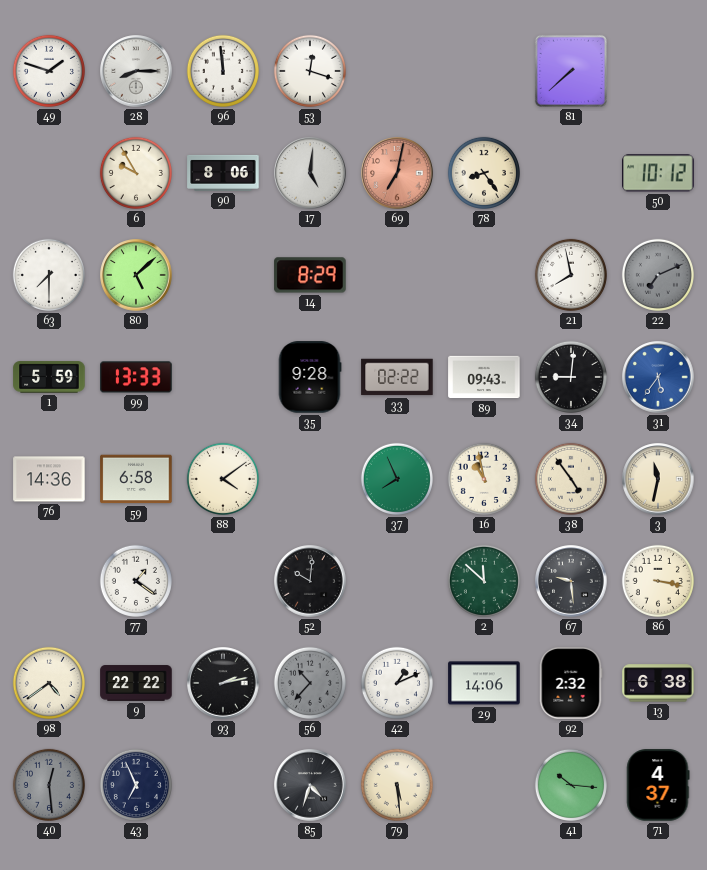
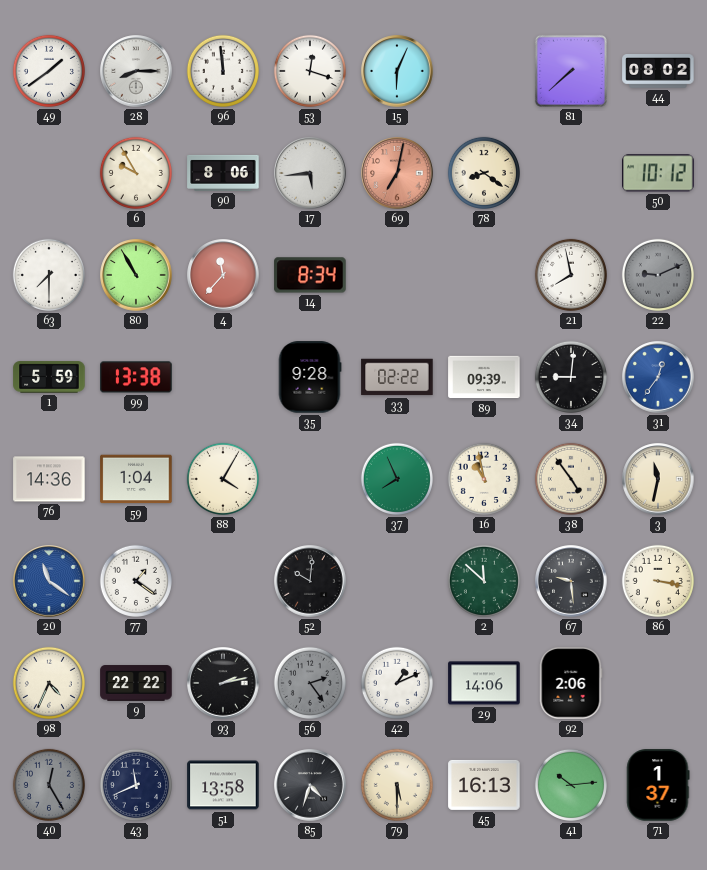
49: 1:48 -> 1:39
15: none -> 6:04
44: none -> 08:02
17: 5:01 -> 5:44
78: 8:24 -> 8:21
80: 5:08 -> 10:55
4: none -> 11:37
14: 8:29 -> 8:34
22: 7:11 -> 9:11
99: 13:33 -> 13:38
89: 09:43 -> 09:39
31: 5:36 -> 12:36
59: 6:58 -> 1:04
88: 4:09 -> 4:05
20: none -> 11:21
98: 4:39 -> 4:34
56: 10:37 -> 2:24
92: 2:32 -> 2:06
13: 6:38 -> none
40: 12:29 -> 12:25
43: 6:56 -> 11:41
51: none -> 13:58
79: 5:29 -> 5:30
45: none -> 16:13
41: 10:16 -> 10:14
71: 4:37 -> 1:37
